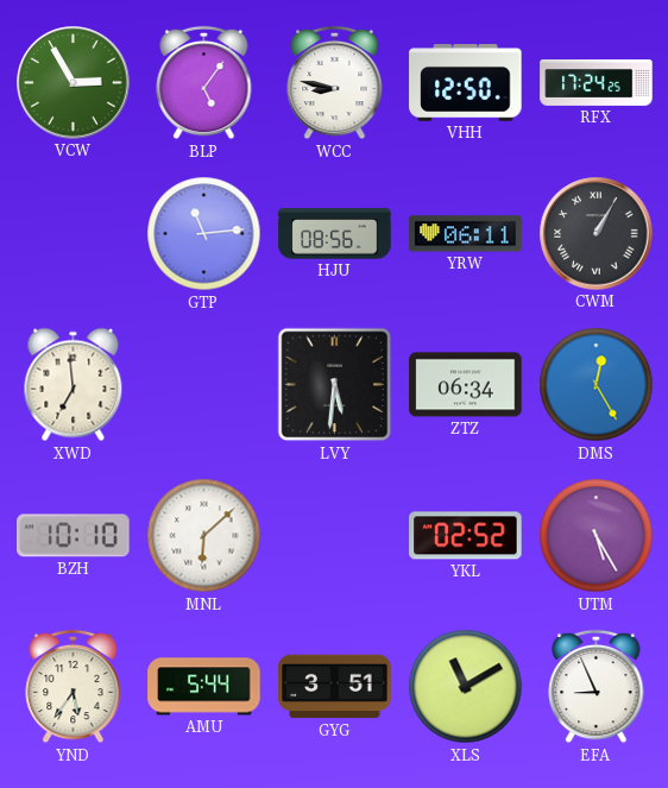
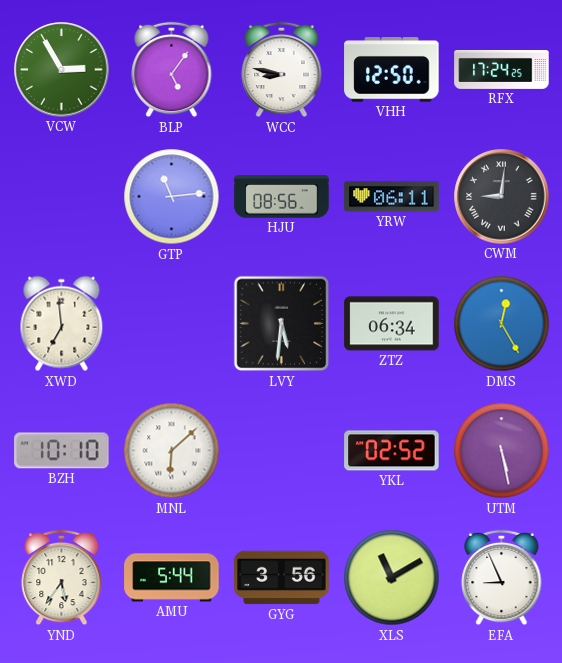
CWM: 1:05 -> 9:01
UTM: 5:25 -> 5:28
GYG: 3:51 -> 3:56
